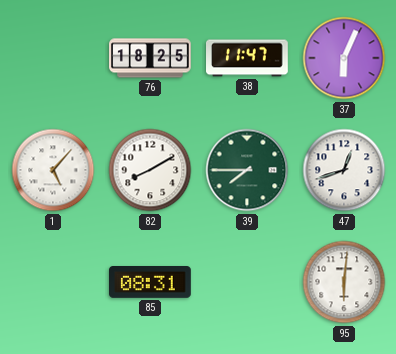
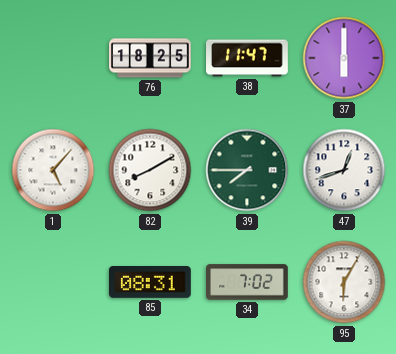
37: 6:04 -> 6:00
34: none -> 7:02
95: 6:01 -> 6:05
